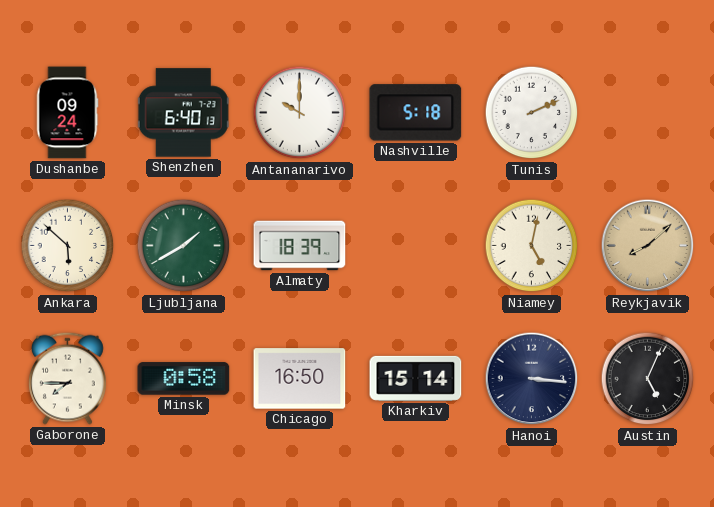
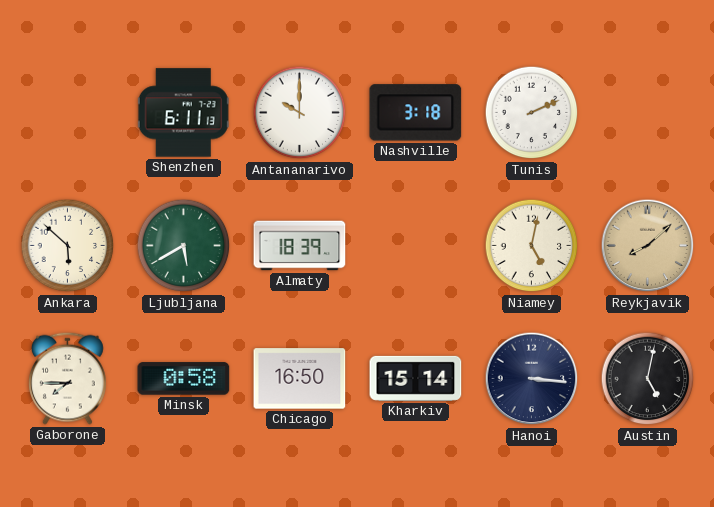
Dushanbe: 09:24 -> none
Shenzhen: 6:40 -> 6:11
Nashville: 5:18 -> 3:18
Ljubljana: 1:40 -> 5:40
Austin: 5:04 -> 5:02
